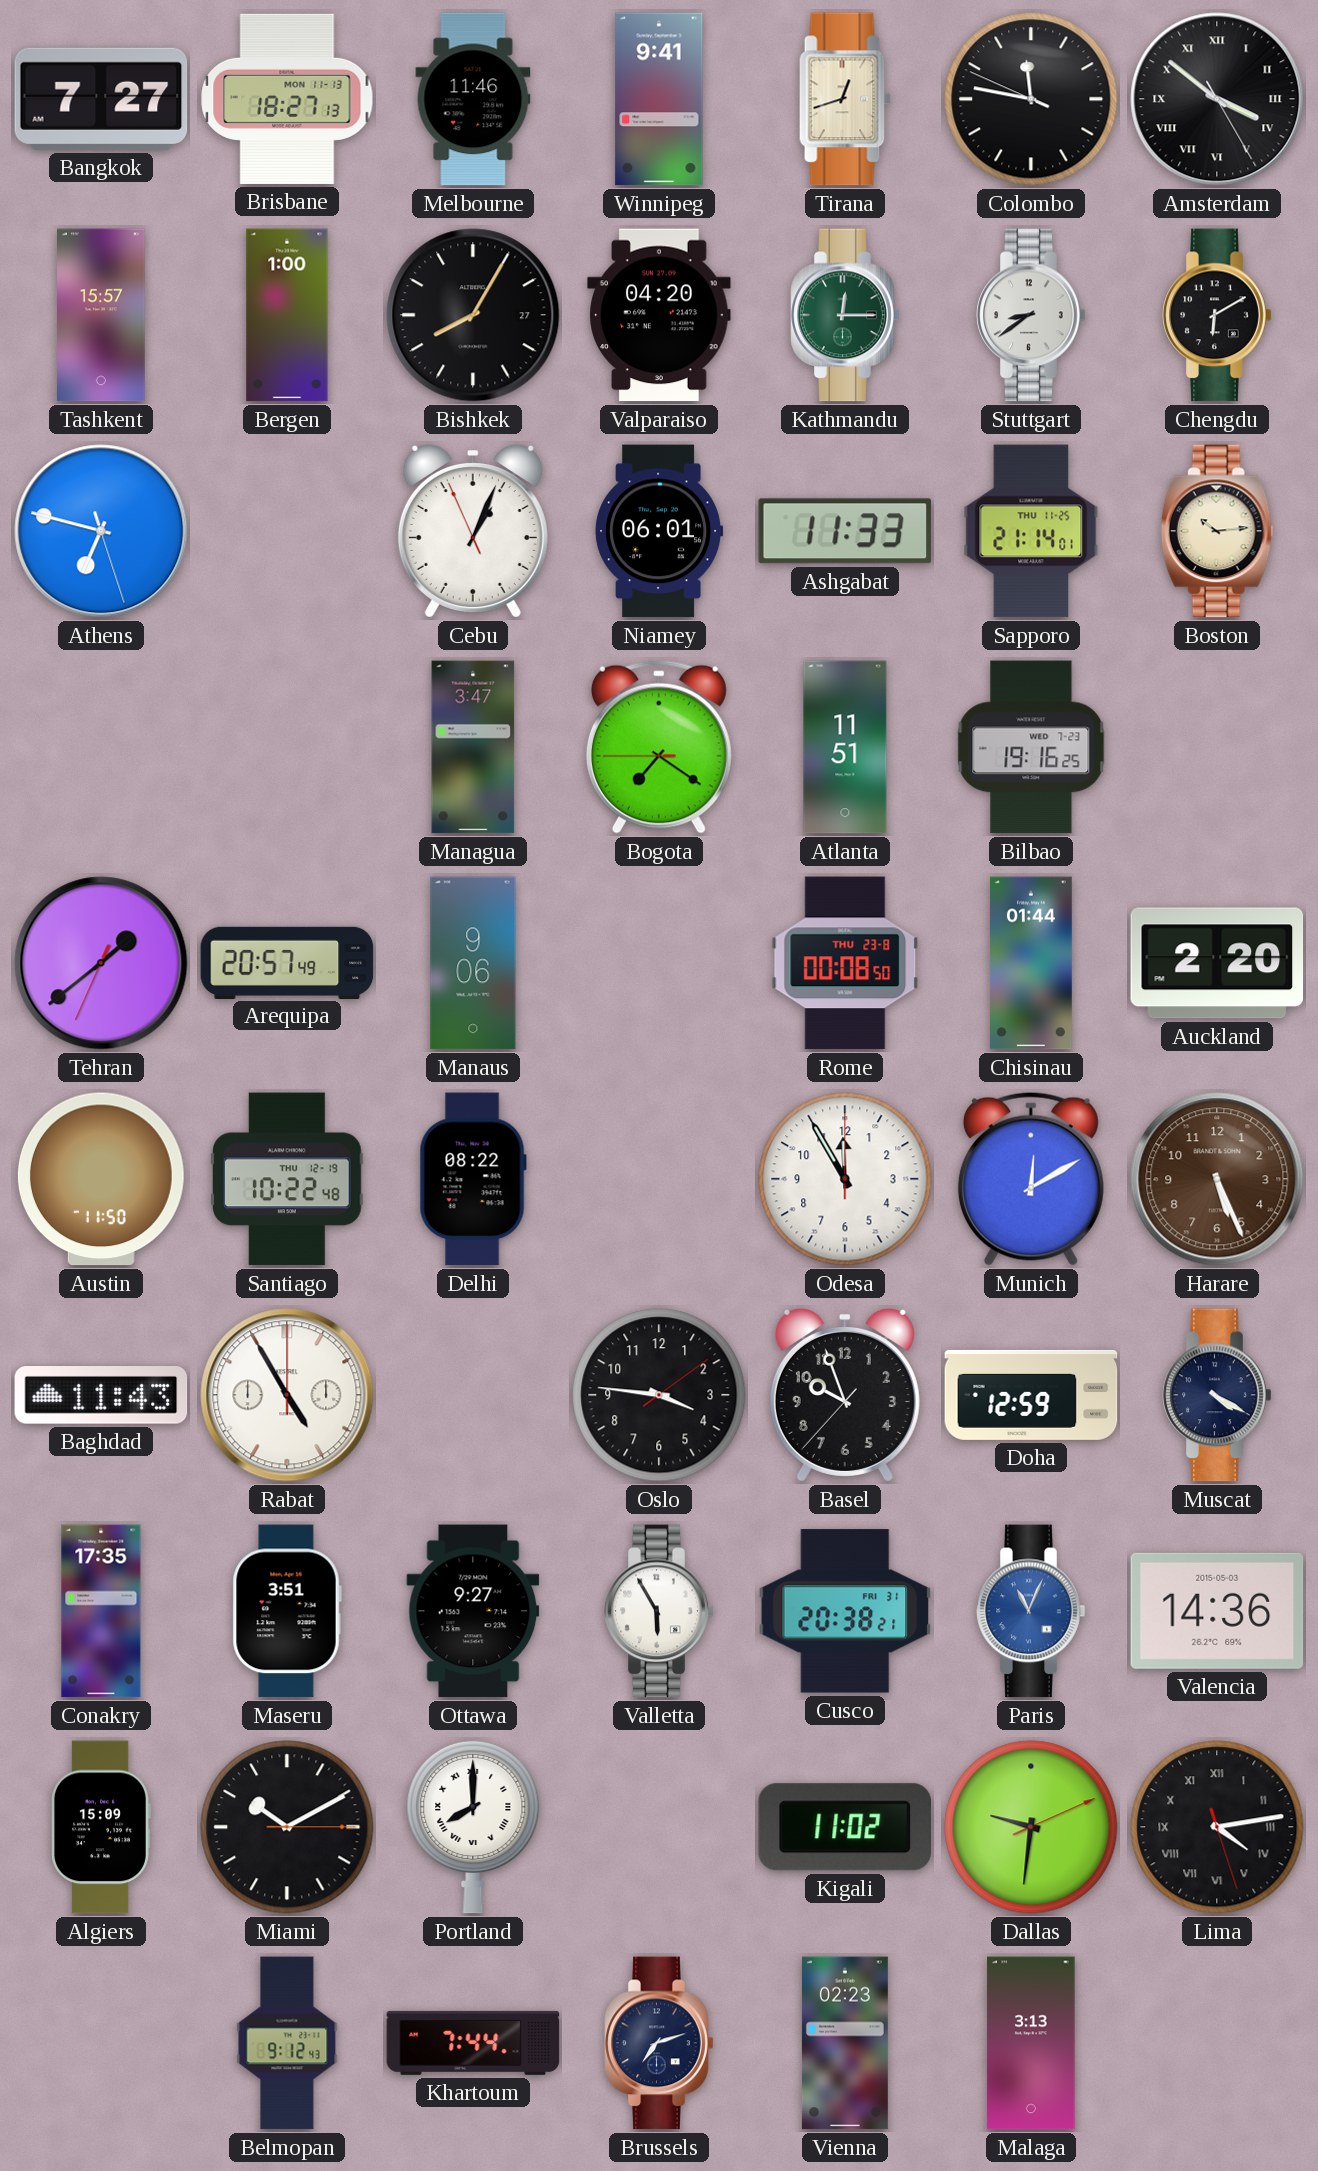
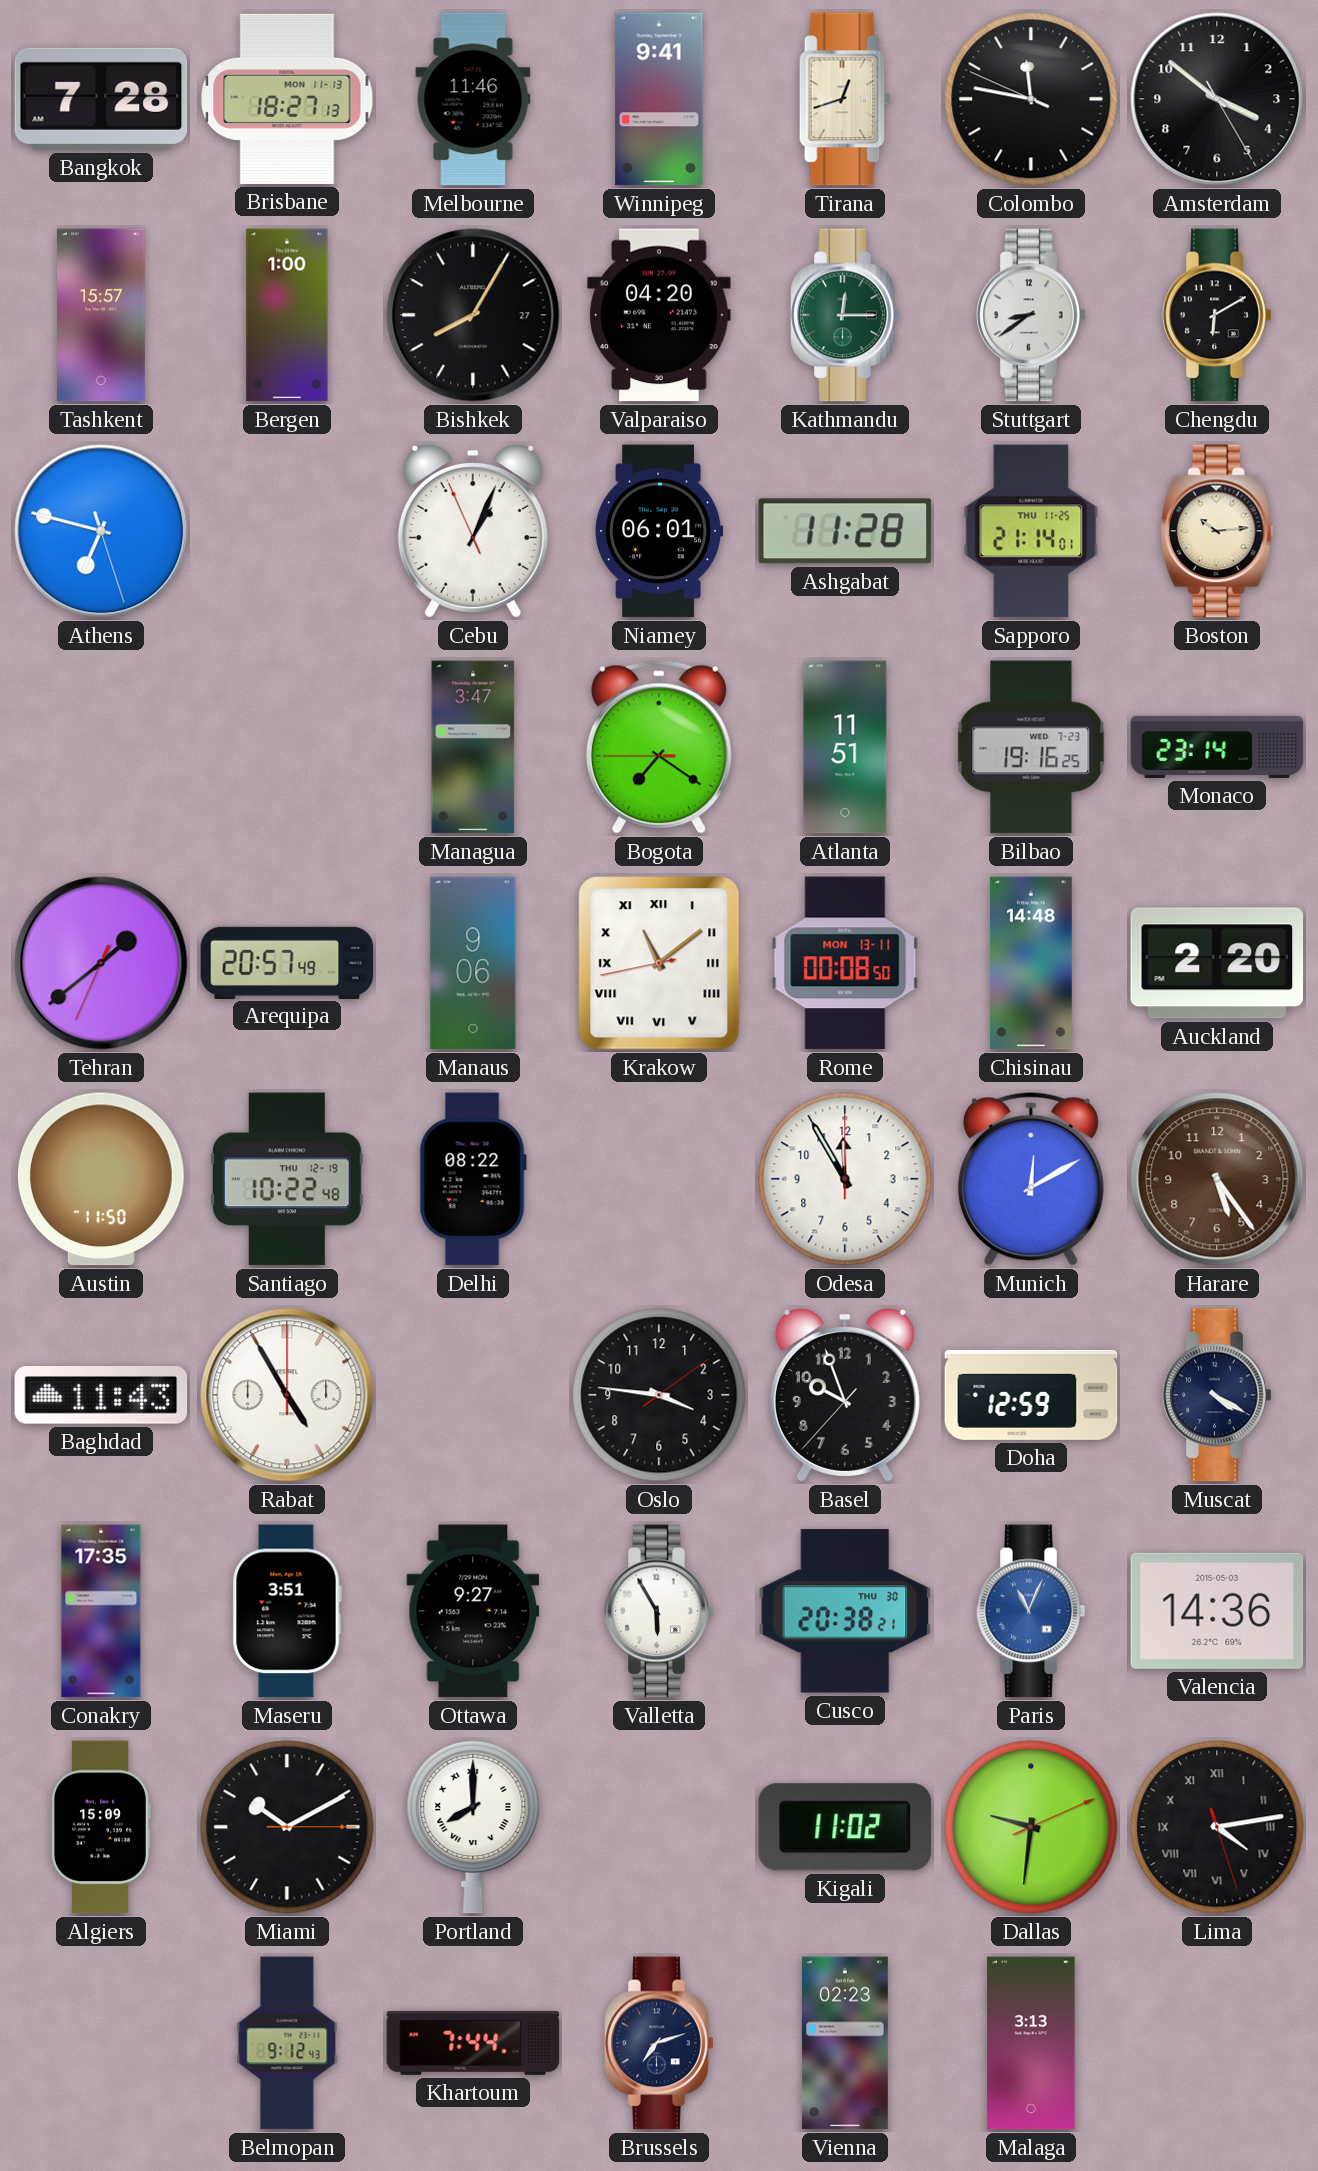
Bangkok: 7:27 -> 7:28
Amsterdam numerals: Roman -> Arabic
Ashgabat: 11:33 -> 11:28
Monaco: none -> 23:14
Krakow: none -> 11:08
Rome date: THU 23-8 -> MON 13-11
Chisinau: 01:44 -> 14:48
Harare: 5:26 -> 5:24
Cusco date: FRI 31 -> THU 30
